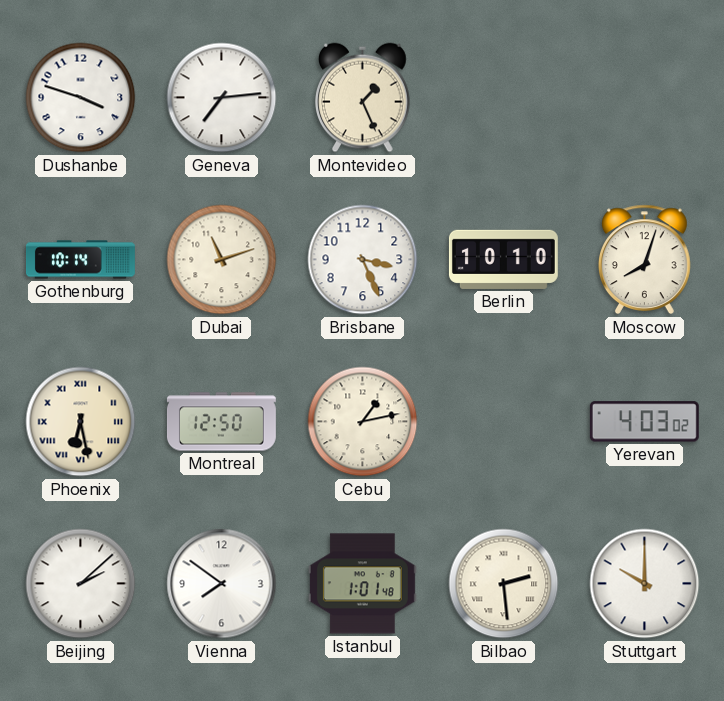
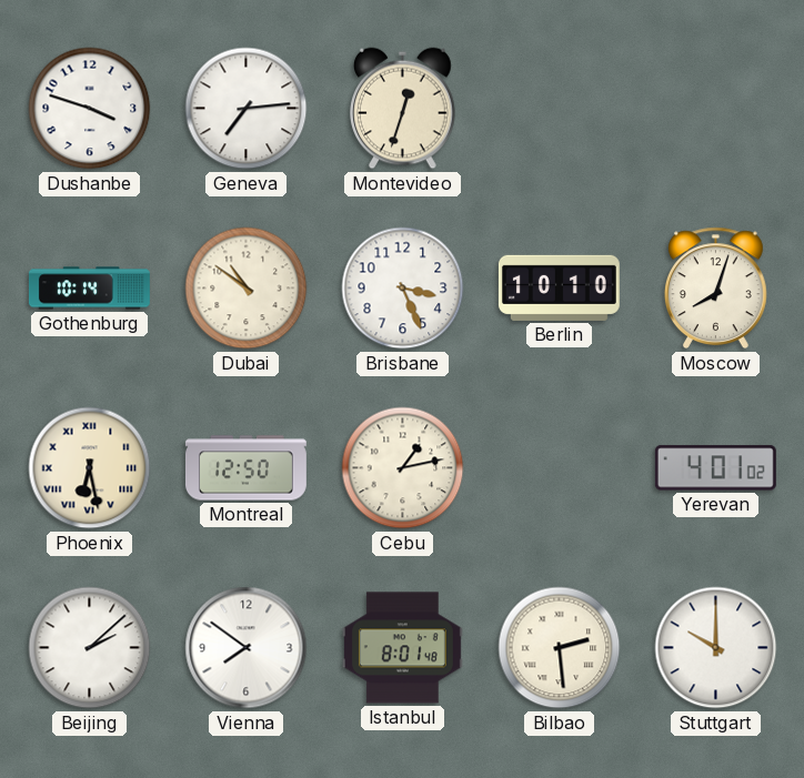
Montevideo: 1:26 -> 12:33
Dubai: 11:12 -> 10:51
Yerevan: 4:03 -> 4:01
Istanbul: 1:01 -> 8:01
